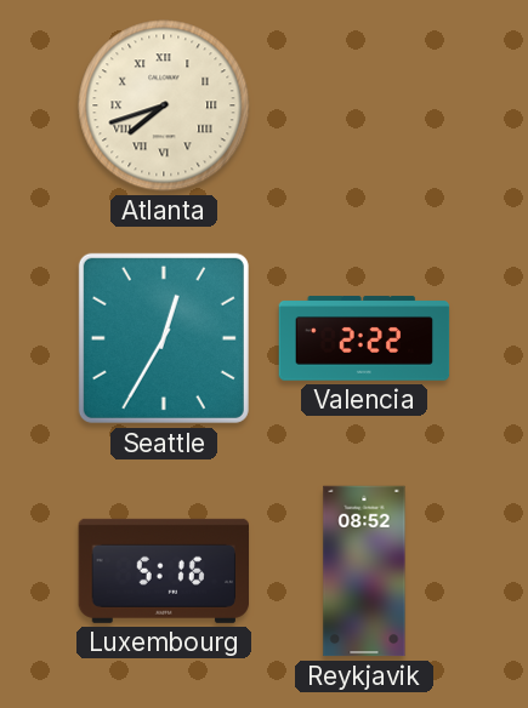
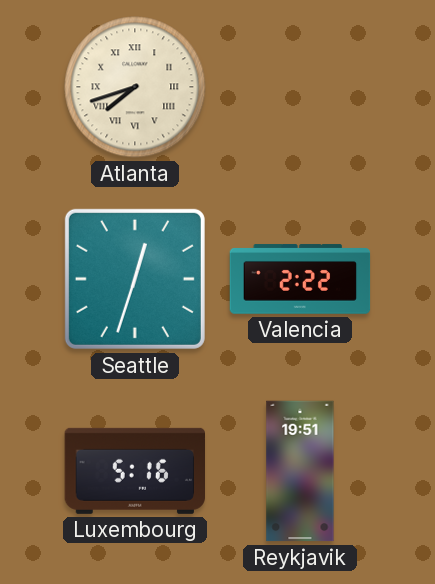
Seattle: 12:35 -> 12:33
Reykjavik: 08:52 -> 19:51
